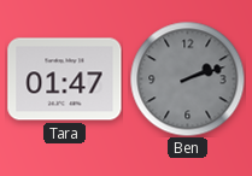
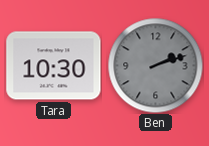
Tara: 01:47 -> 10:30
